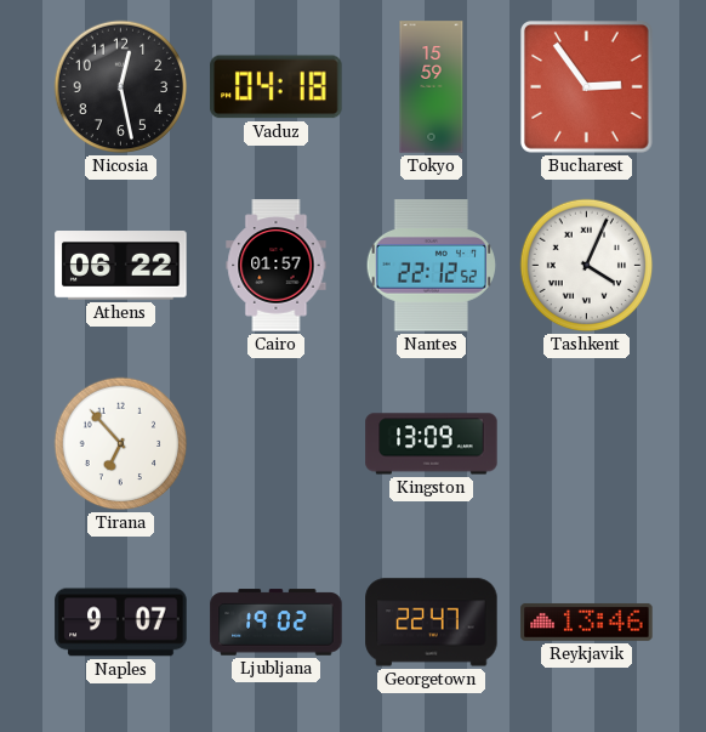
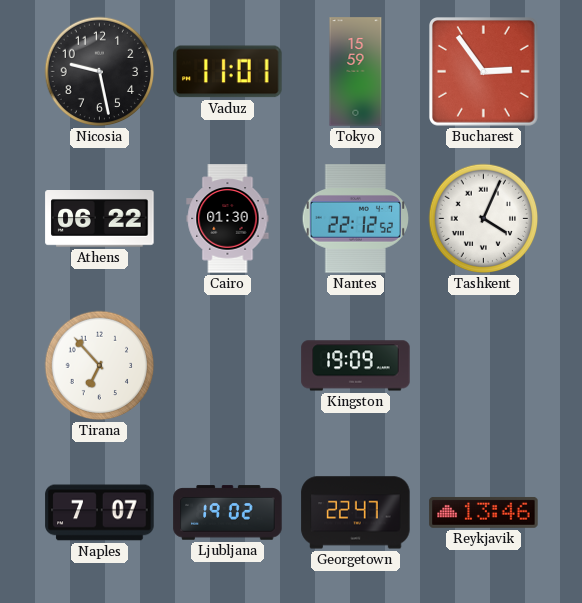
Nicosia: 12:28 -> 9:28
Vaduz: 04:18 -> 11:01
Cairo: 01:57 -> 01:30
Kingston: 13:09 -> 19:09
Naples: 9:07 -> 7:07
